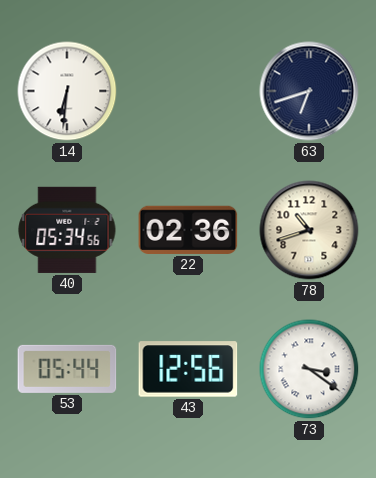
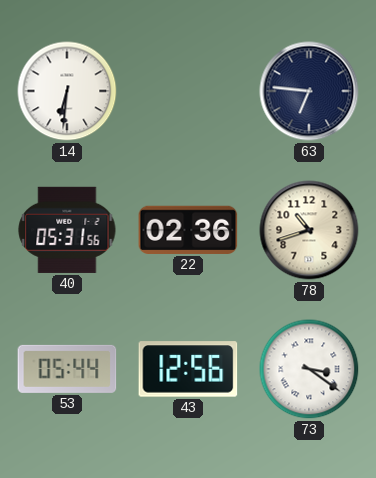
63: 6:42 -> 6:46
40: 05:34 -> 05:31
